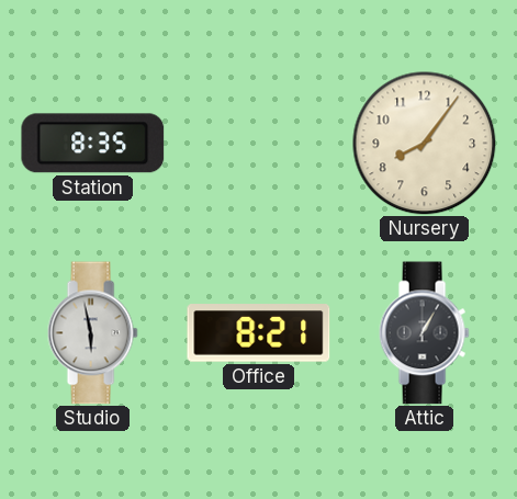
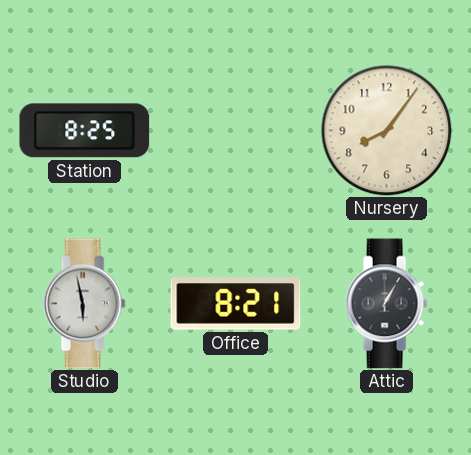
Station: 8:35 -> 8:25
